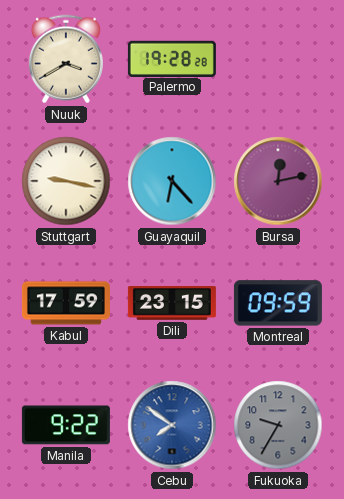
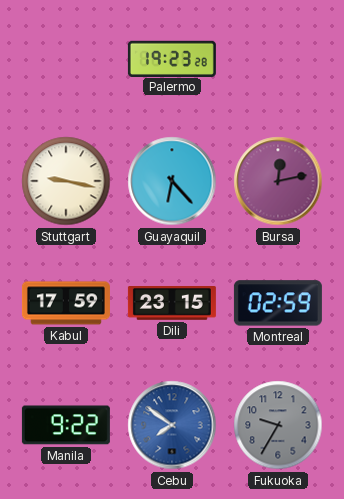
Nuuk: 3:40 -> none
Palermo: 19:28 -> 19:23
Montreal: 09:59 -> 02:59
